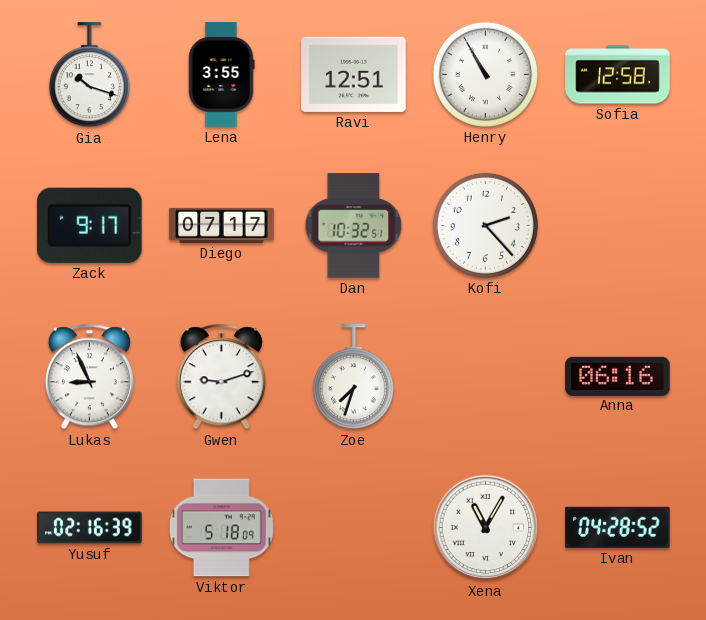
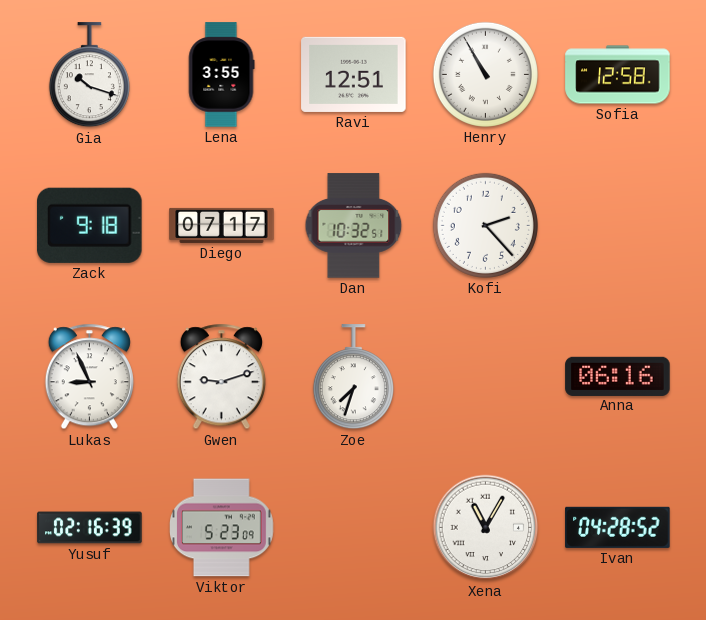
Zack: 9:17 -> 9:18
Viktor: 5:18 -> 5:23
